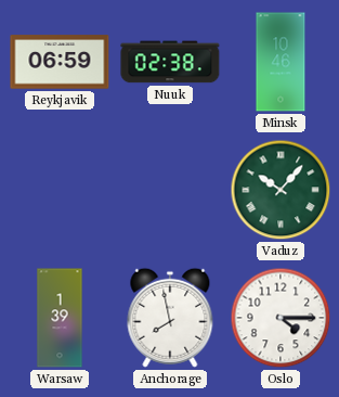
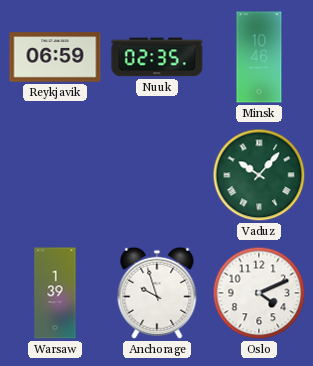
Nuuk: 02:38 -> 02:35
Anchorage: 7:58 -> 9:57
Oslo: 4:15 -> 4:11
